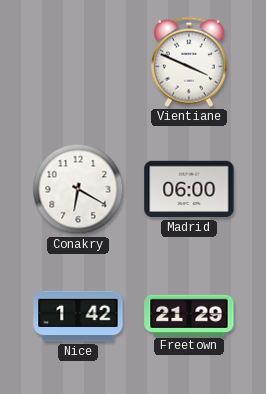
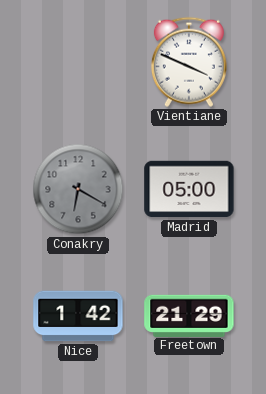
Conakry dial: white -> grey
Madrid: 06:00 -> 05:00
